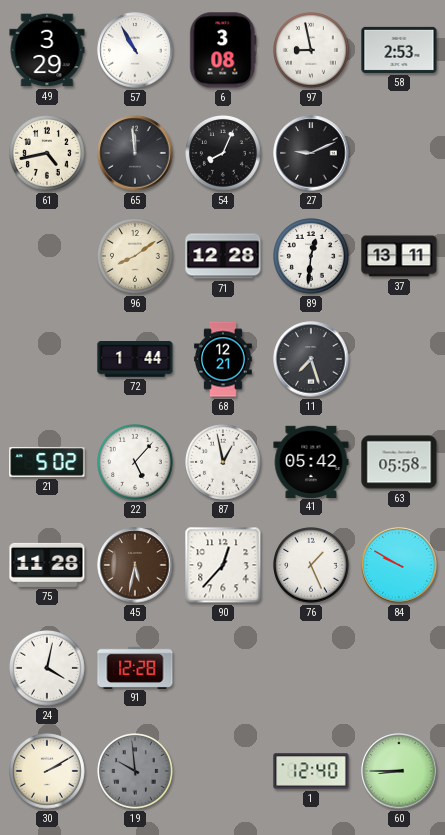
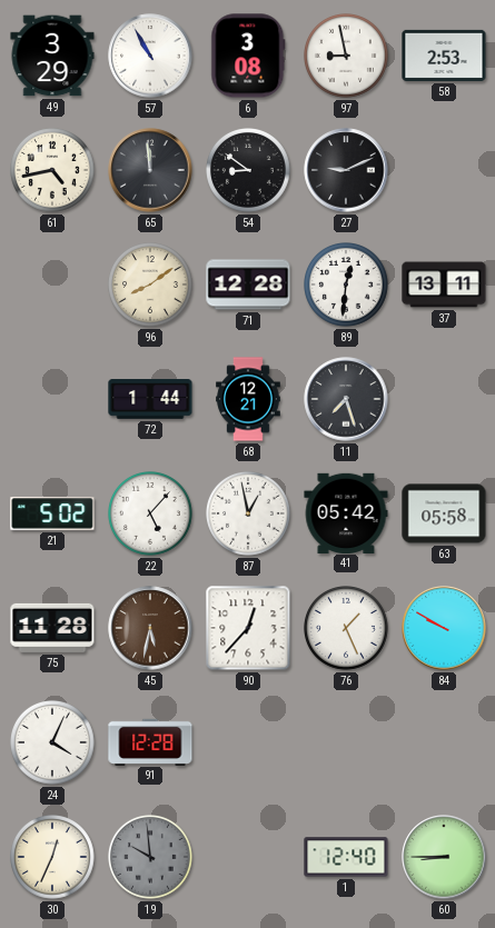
54: 8:04 -> 8:51
24: 4:02 -> 4:04
30: 2:10 -> 12:34
